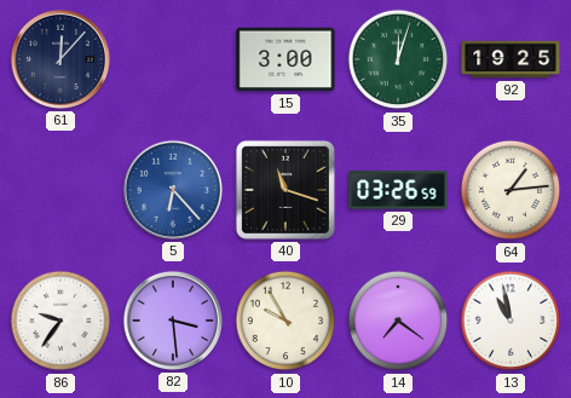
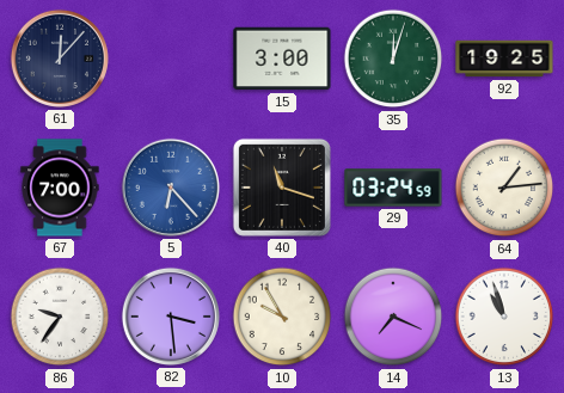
67: none -> 7:00
29: 03:26 -> 03:24
14: 7:21 -> 7:19
13: 10:58 -> 10:57
